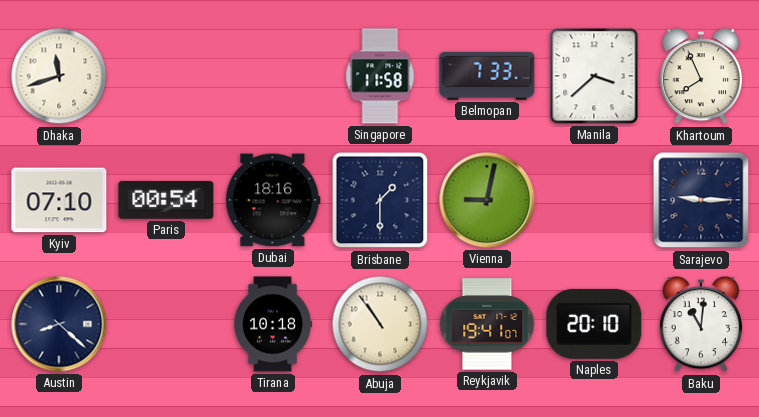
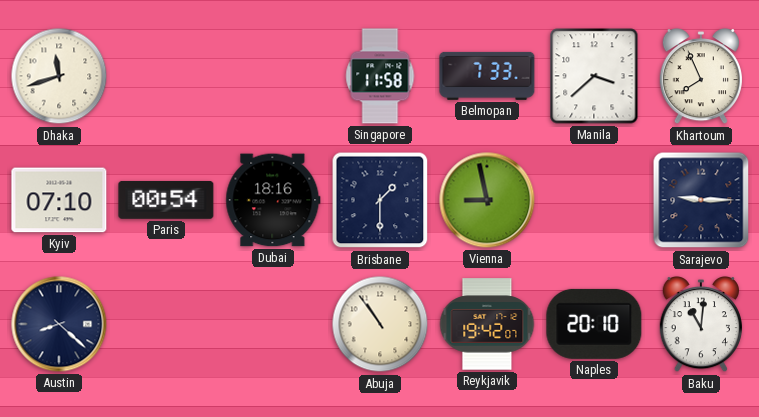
Vienna: 9:02 -> 8:58
Tirana: 10:18 -> none
Reykjavik: 19:41 -> 19:42
